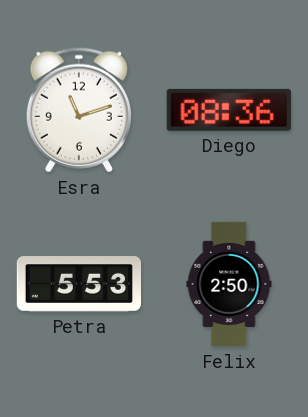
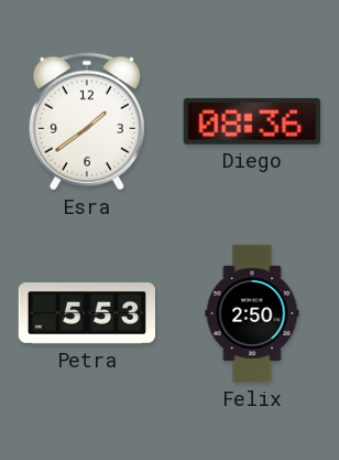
Esra: 11:12 -> 1:39
